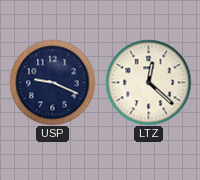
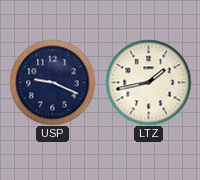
LTZ: 12:22 -> 1:43
